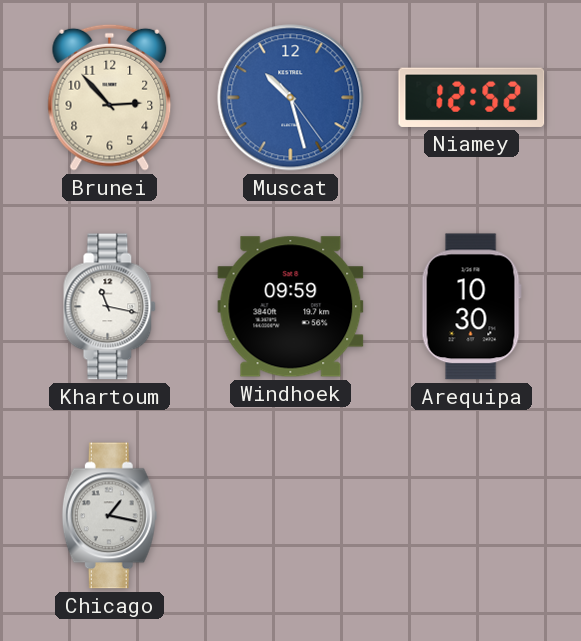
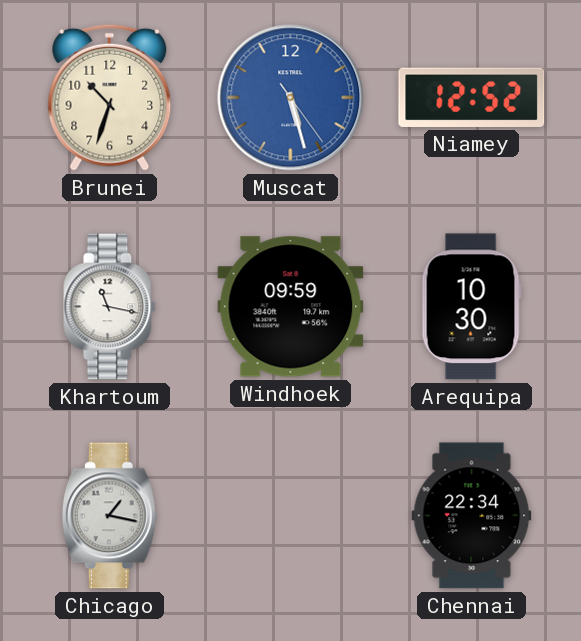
Brunei: 2:53 -> 10:33
Muscat: 10:27 -> 5:27
Chennai: none -> 22:34
